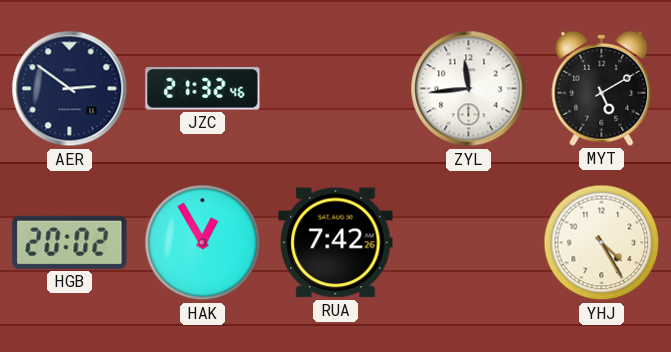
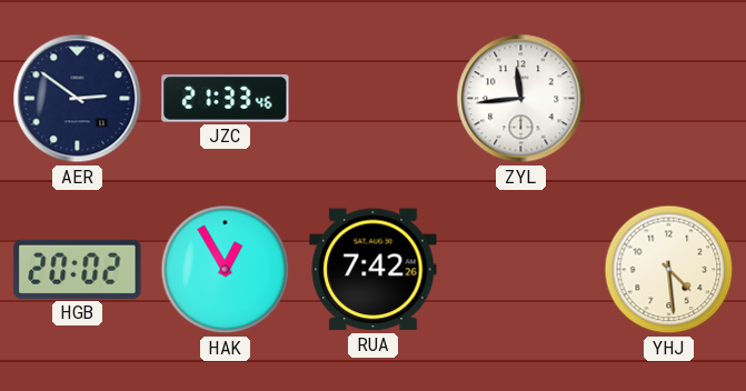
JZC: 21:32 -> 21:33
MYT: 5:10 -> none
YHJ: 4:25 -> 4:29
